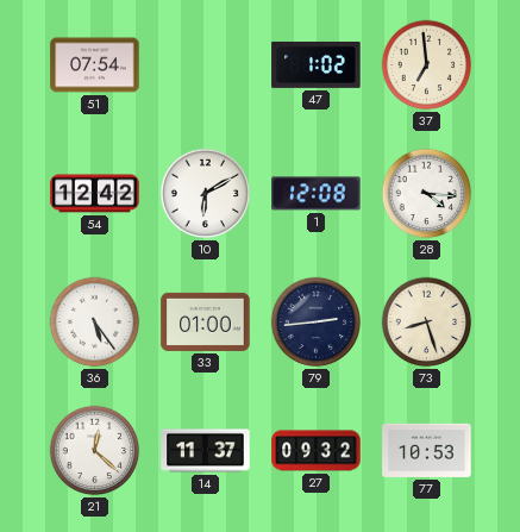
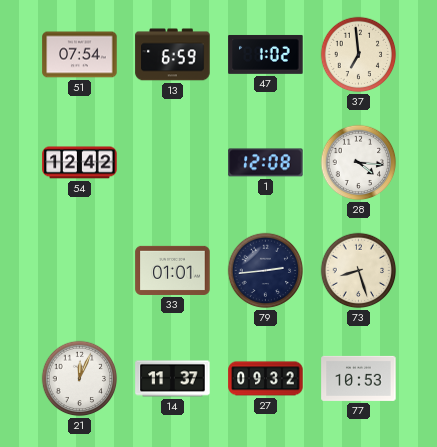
13: none -> 6:59
10: 6:10 -> none
36: 5:24 -> none
33: 01:00 -> 01:01
21: 12:22 -> 12:04
